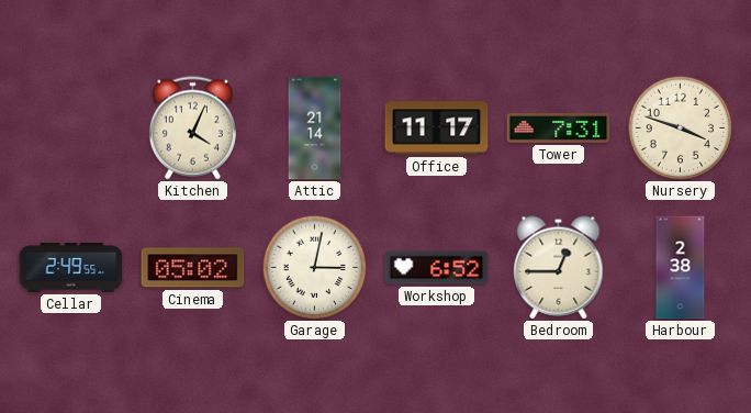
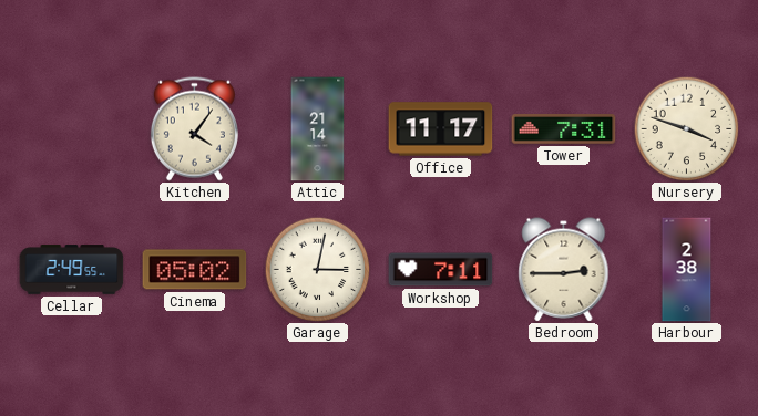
Kitchen: 4:04 -> 4:06
Workshop: 6:52 -> 7:11
Bedroom: 12:45 -> 2:45
